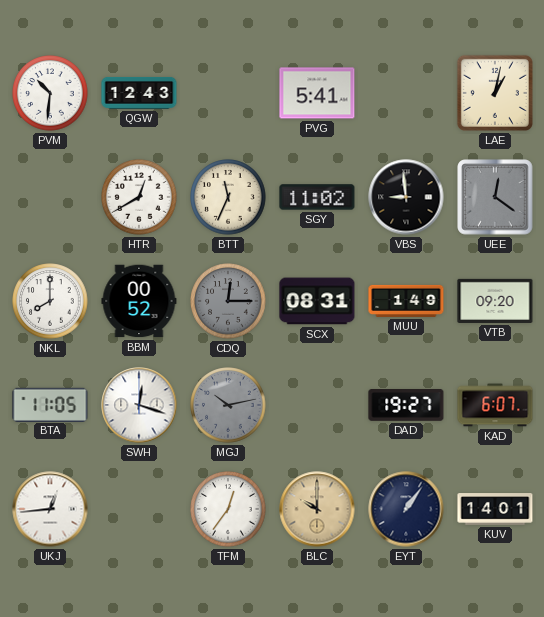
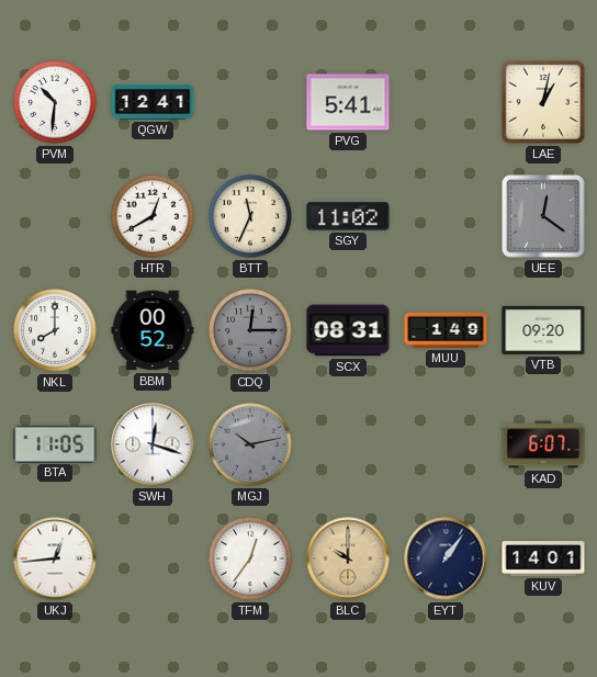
QGW: 12:43 -> 12:41
VBS: 8:59 -> none
DAD: 19:27 -> none
